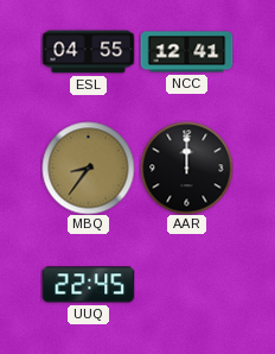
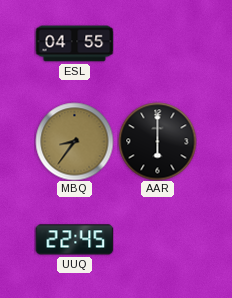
NCC: 12:41 -> none
AAR: 12:00 -> 6:00
